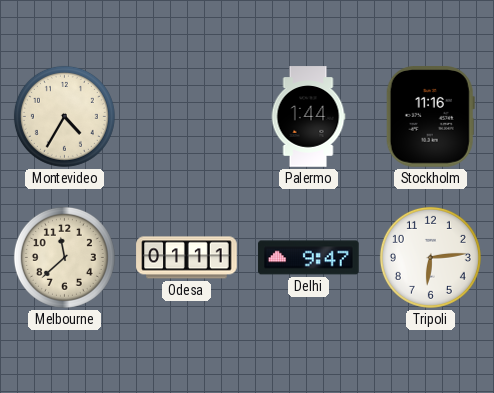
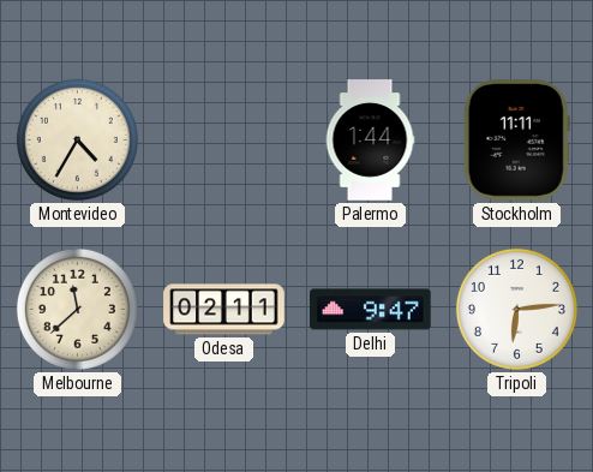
Stockholm: 11:16 -> 11:11
Odesa: 01:11 -> 02:11
